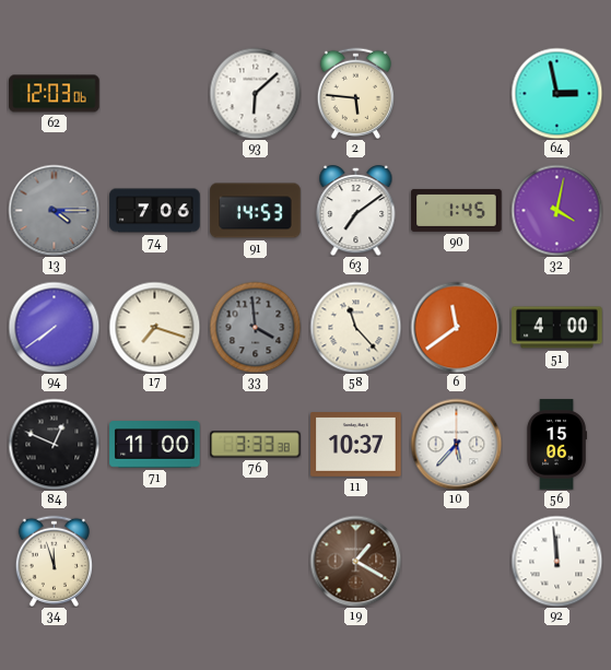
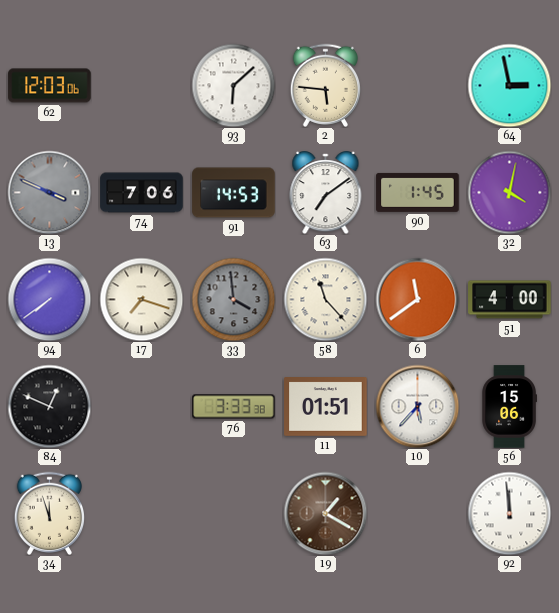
13: 4:15 -> 3:49
71: 11:00 -> none
11: 10:37 -> 01:51
